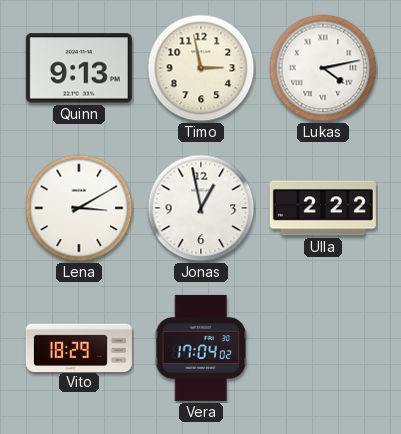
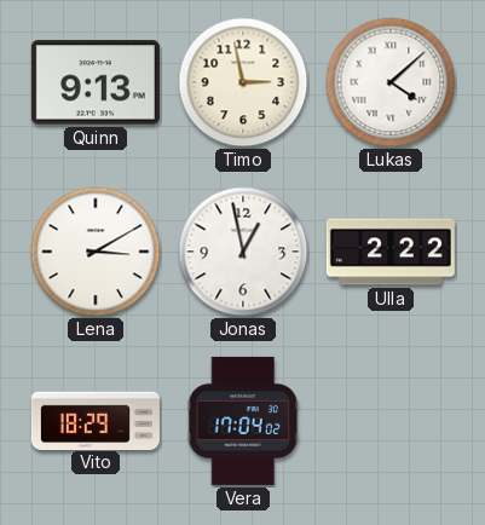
Lukas: 4:13 -> 4:08
